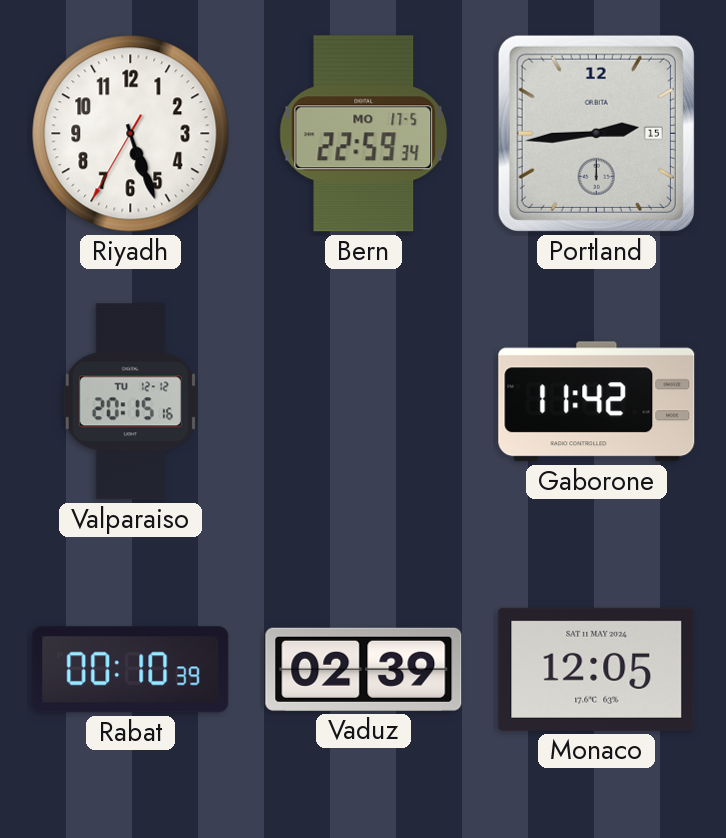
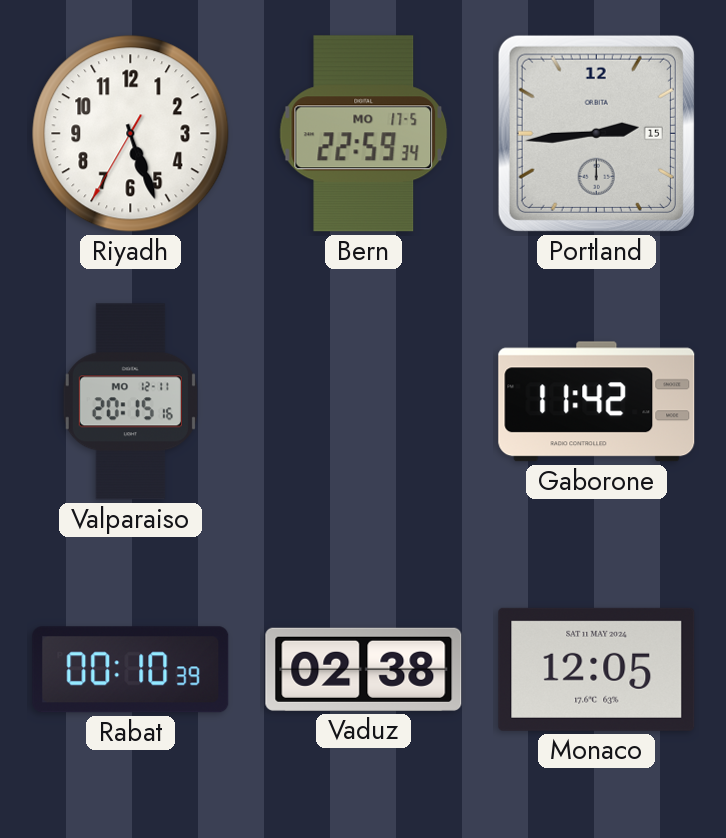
Valparaiso date: TU 12-12 -> MO 12-11
Vaduz: 02:39 -> 02:38
